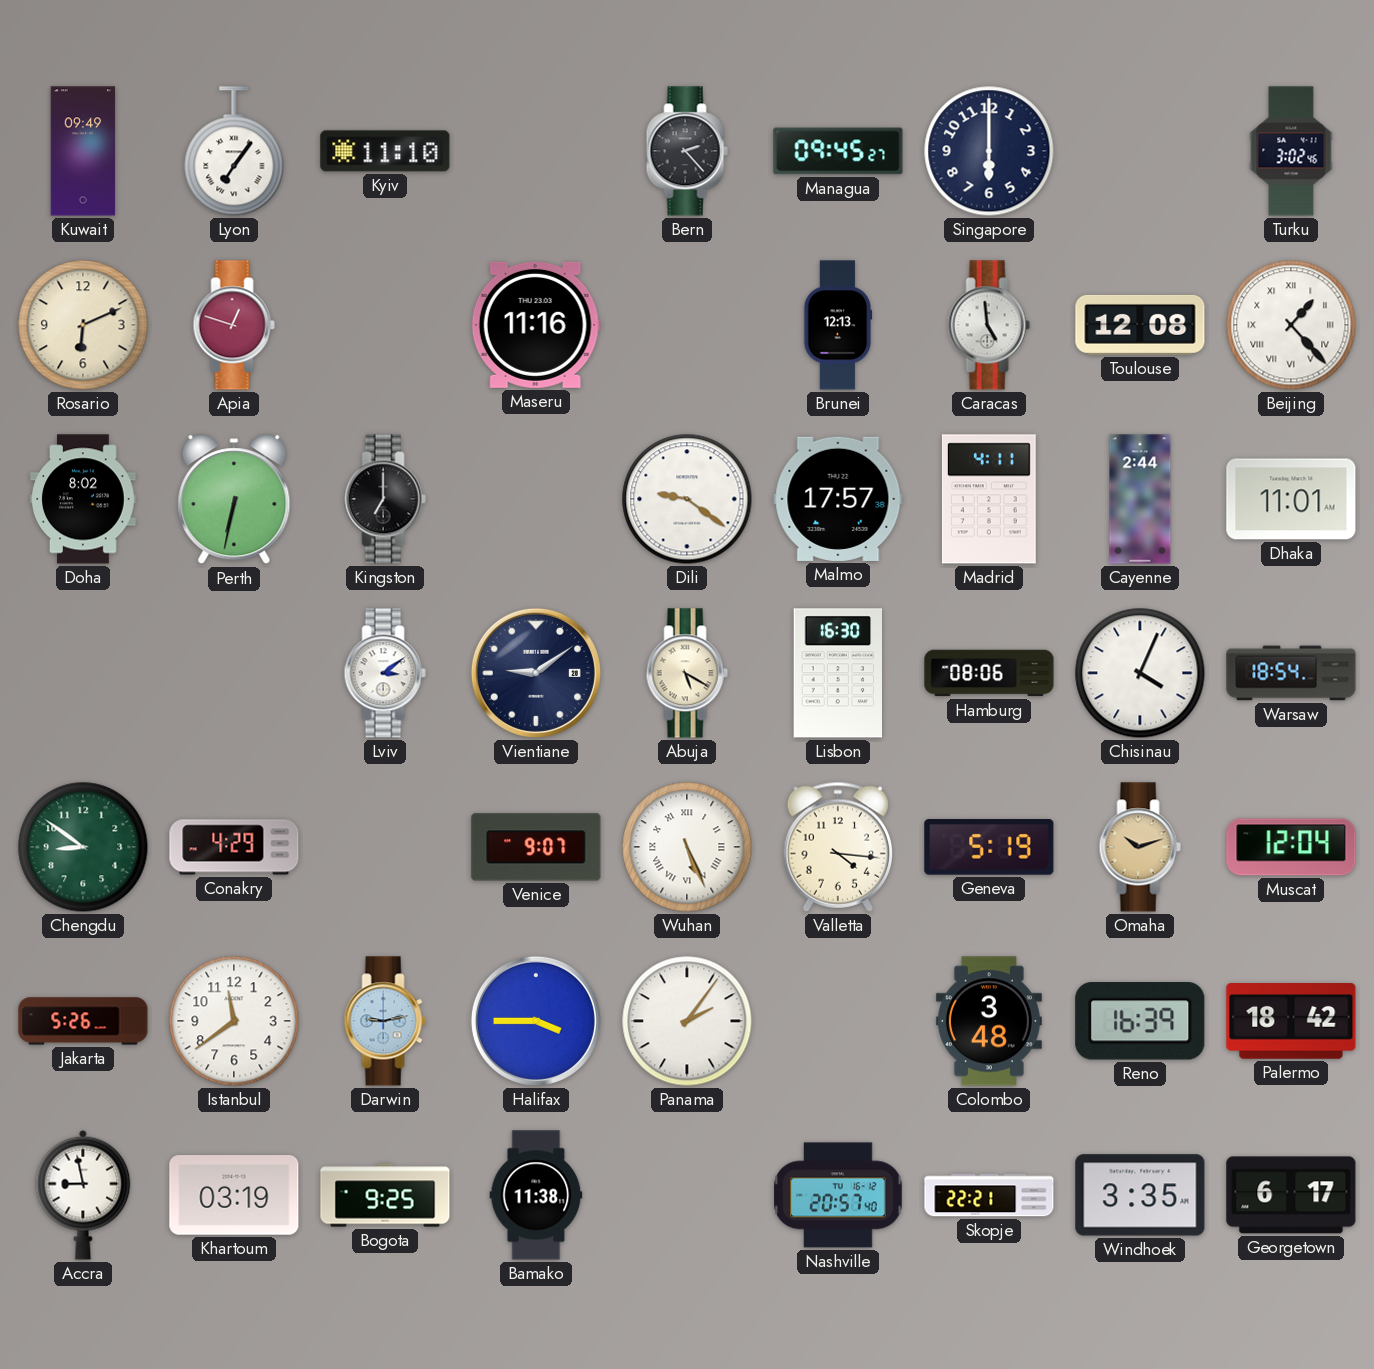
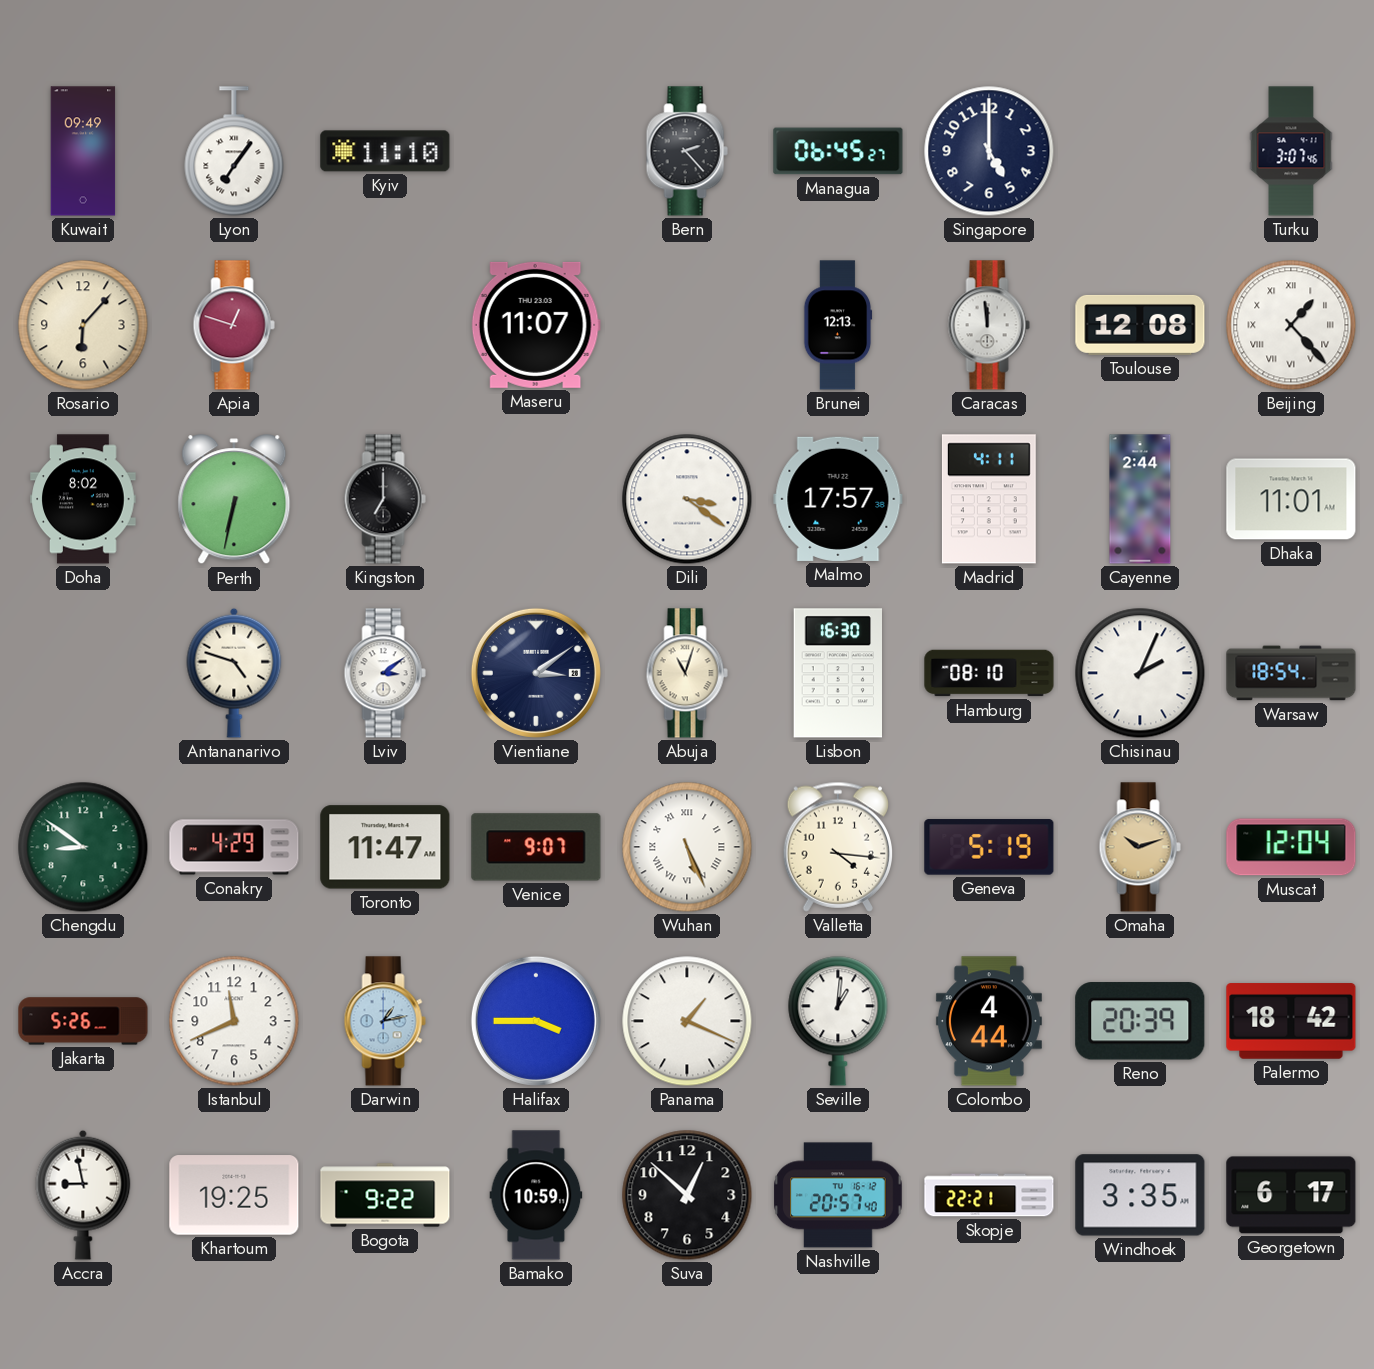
Managua: 09:45 -> 06:45
Singapore: 6:00 -> 5:00
Turku: 3:02 -> 3:07
Rosario: 6:11 -> 6:07
Maseru: 11:16 -> 11:07
Caracas: 4:59 -> 11:59
Dili: 9:21 -> 3:21
Antananarivo: none -> 4:48
Vientiane: 9:09 -> 3:09
Abuja: 5:20 -> 11:03
Hamburg: 08:06 -> 08:10
Chisinau: 4:04 -> 2:04
Toronto: none -> 11:47
Istanbul: 11:39 -> 11:41
Darwin: 9:13 -> 1:13
Panama: 2:06 -> 1:19
Seville: none -> 1:01
Colombo: 3:48 -> 4:44
Reno: 16:39 -> 20:39
Khartoum: 03:19 -> 19:25
Bogota: 9:25 -> 9:22
Bamako: 11:38 -> 10:59
Suva: none -> 12:52
